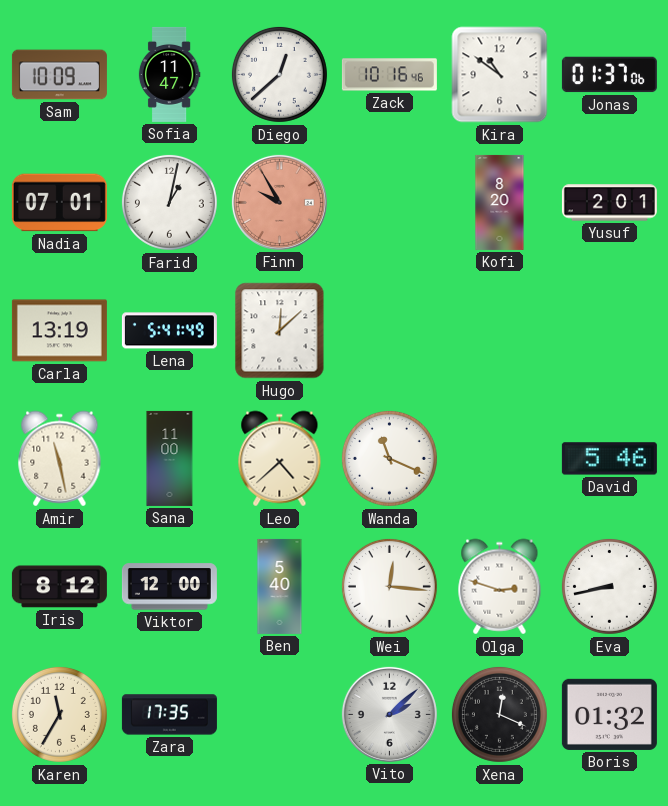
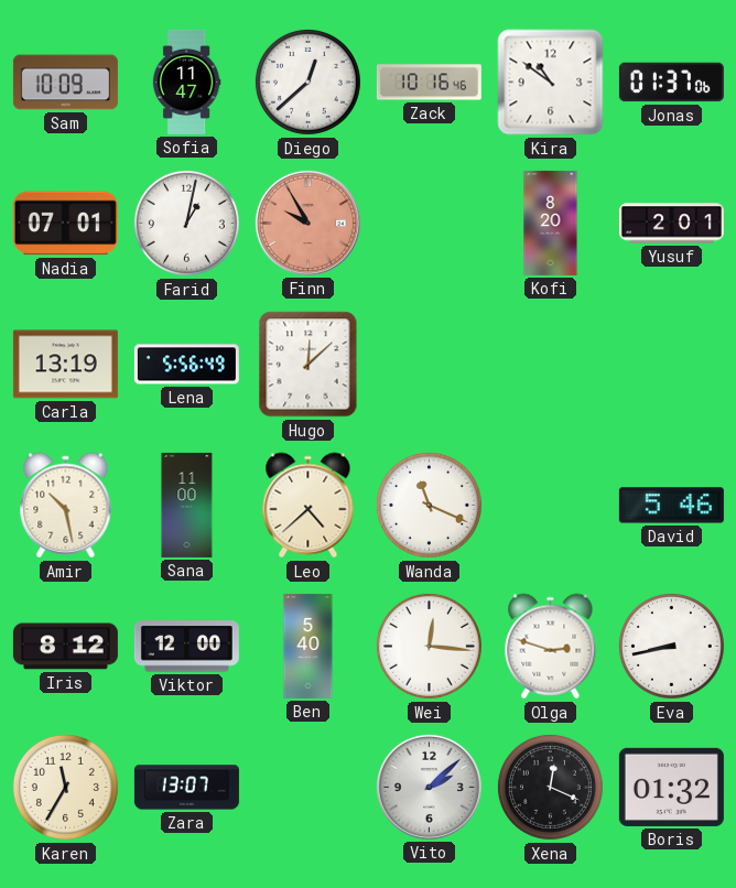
Lena: 5:41 -> 5:56
Amir: 11:28 -> 10:28
Zara: 17:35 -> 13:07
